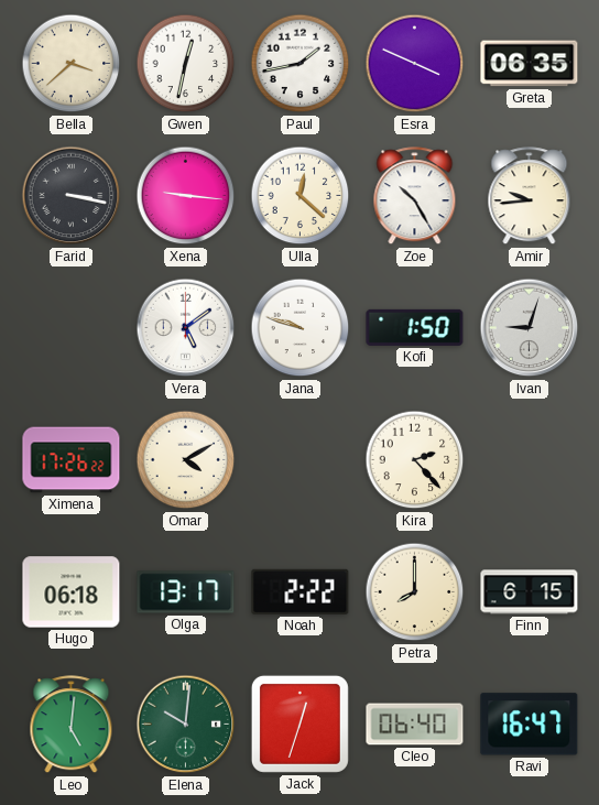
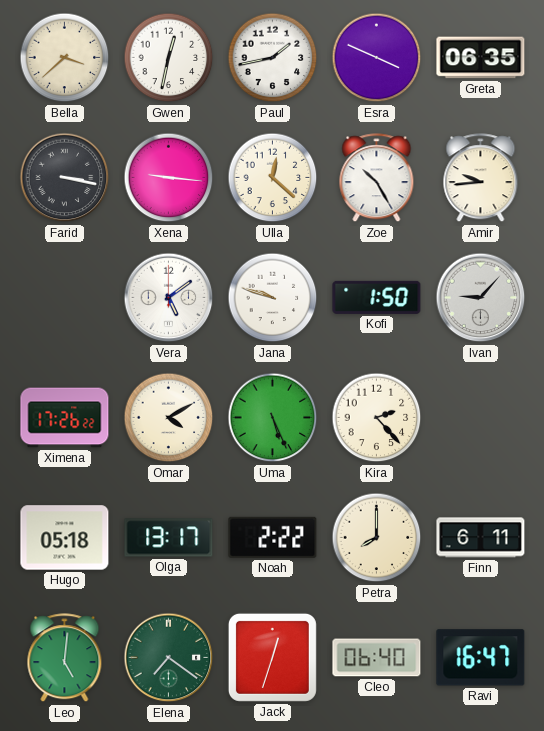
Ivan: 9:03 -> 9:07
Uma: none -> 5:26
Hugo: 06:18 -> 05:18
Finn: 6:15 -> 6:11
Elena: 10:01 -> 7:21
